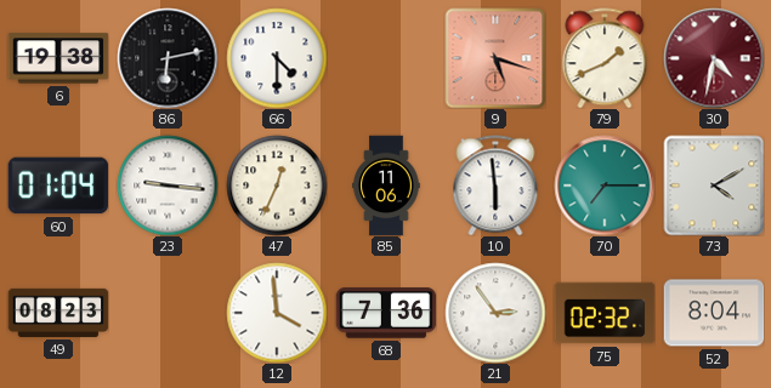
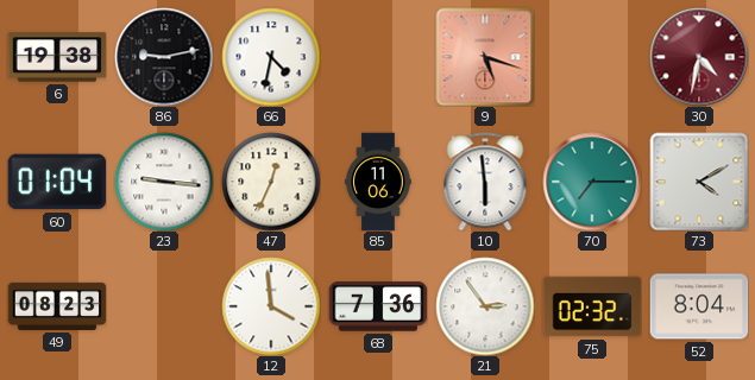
86: 6:13 -> 9:13
66: 4:30 -> 4:32
79: 1:41 -> none
